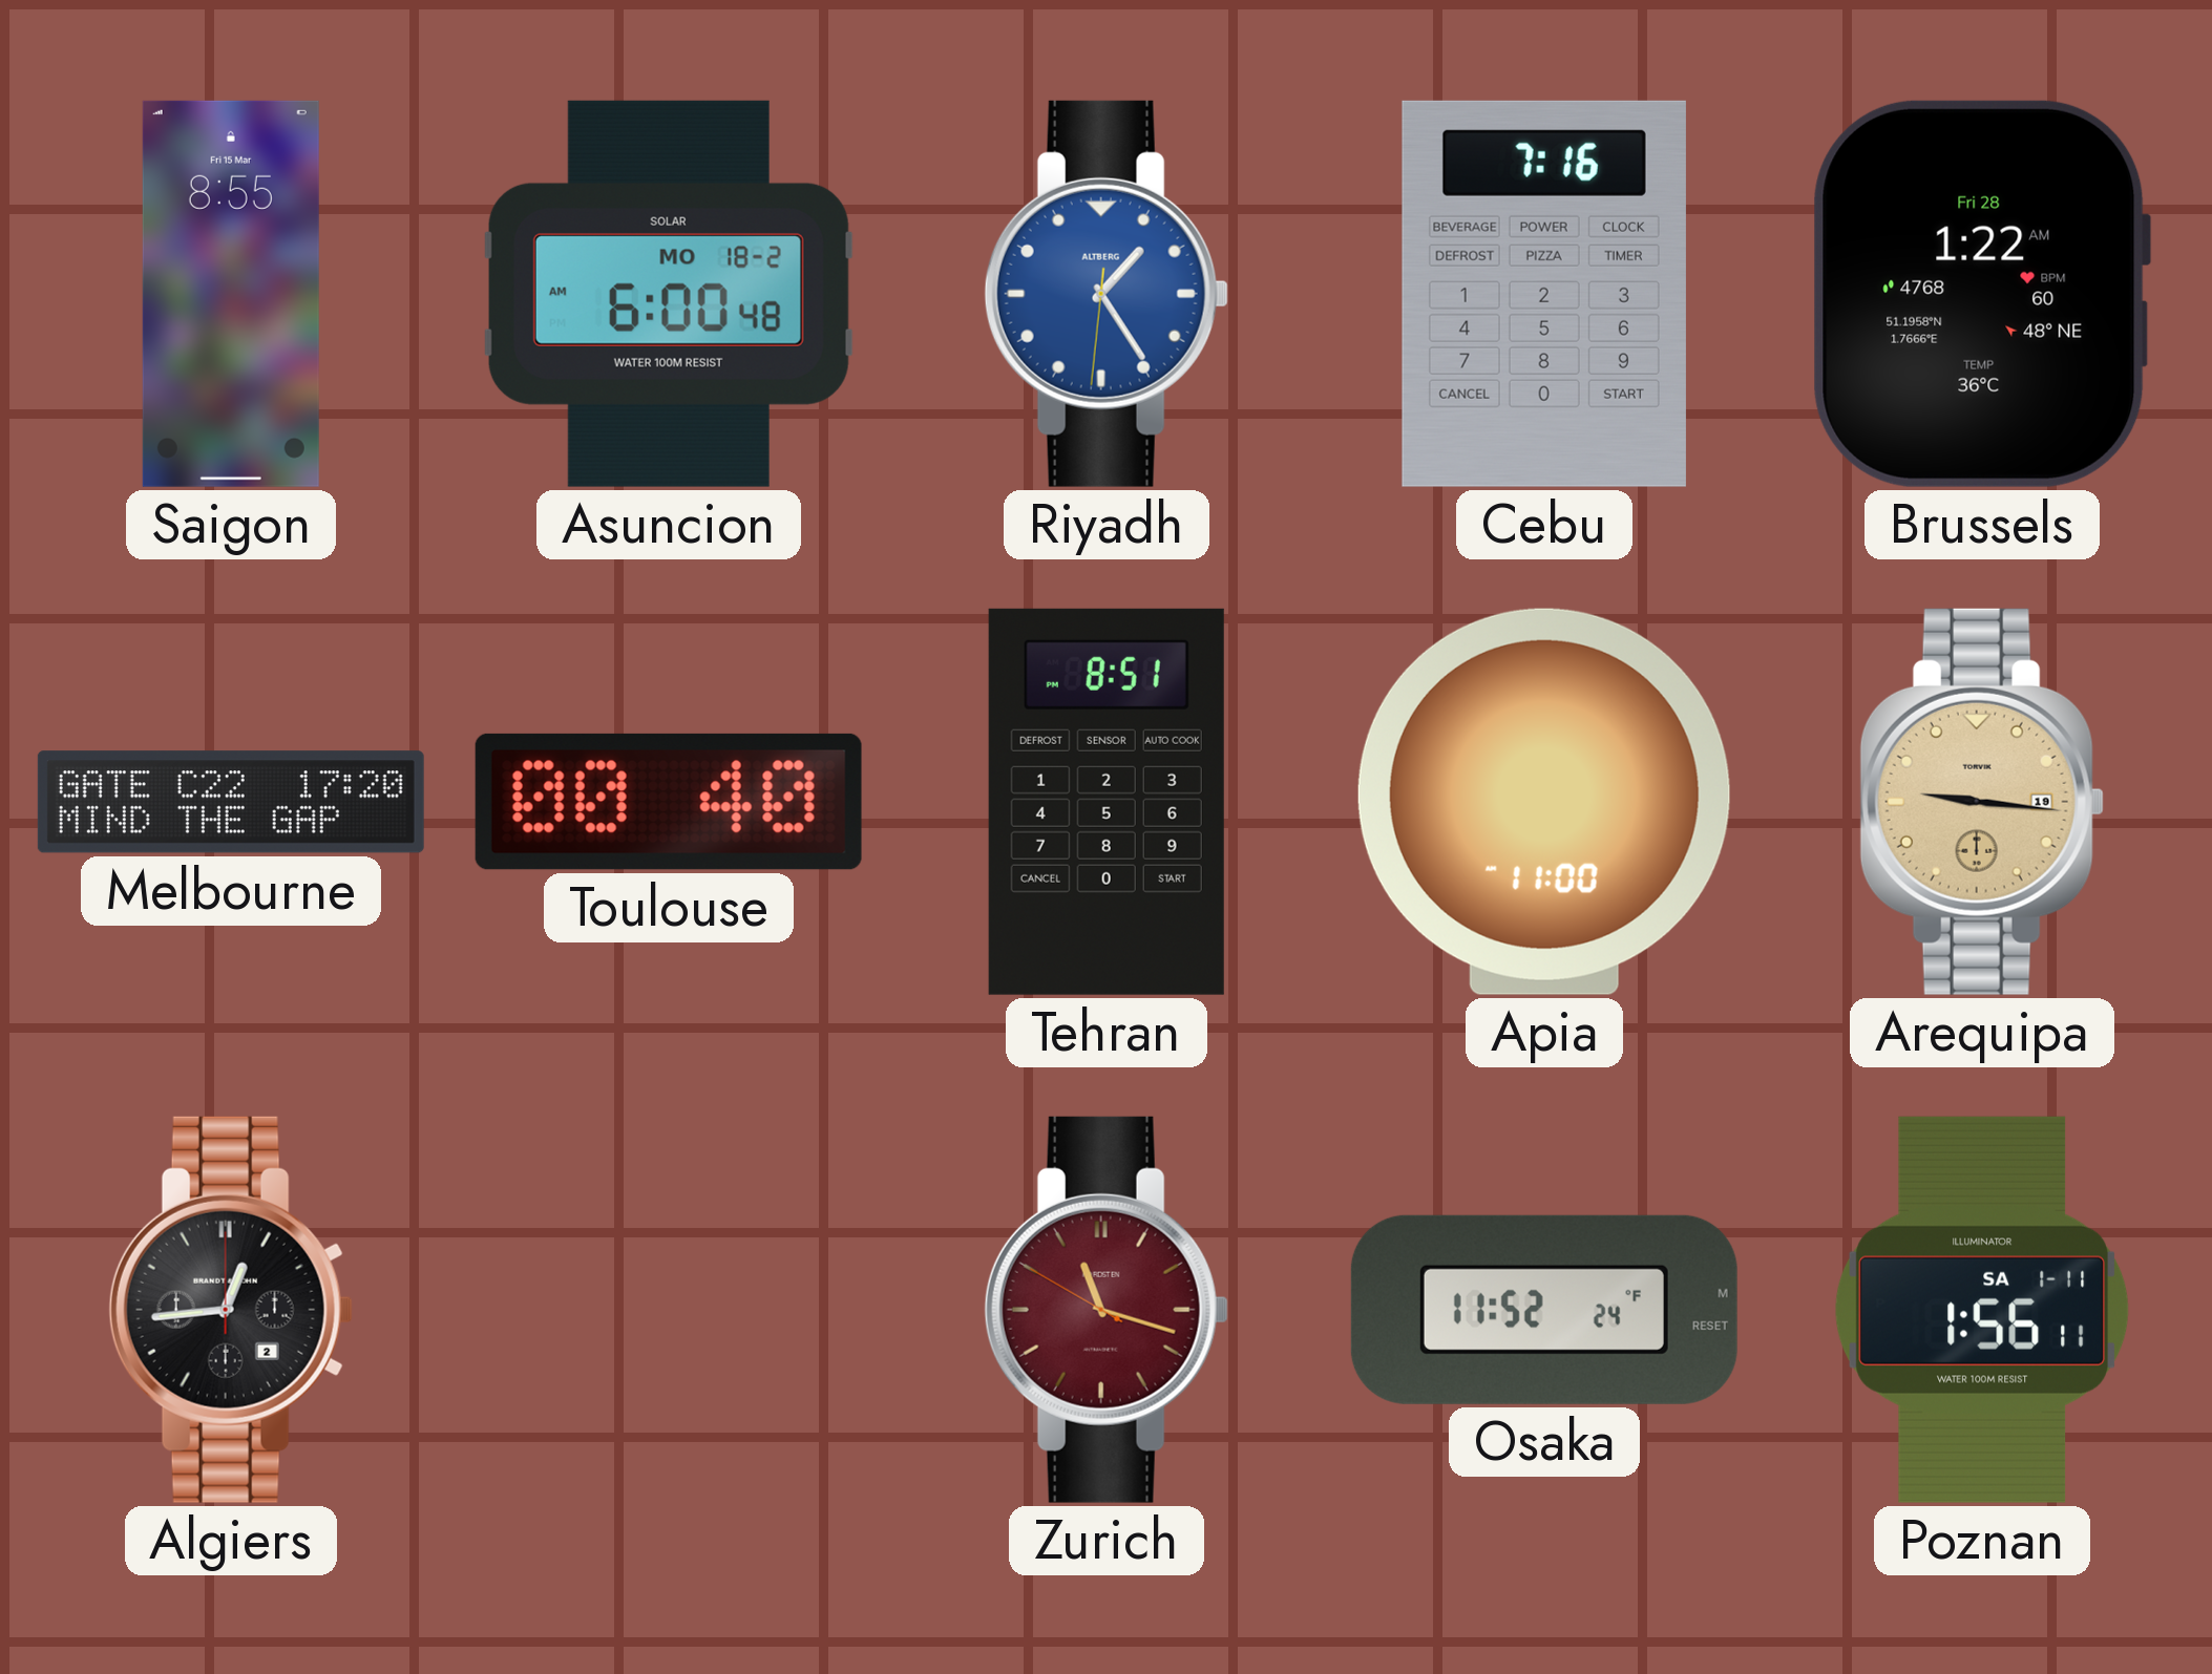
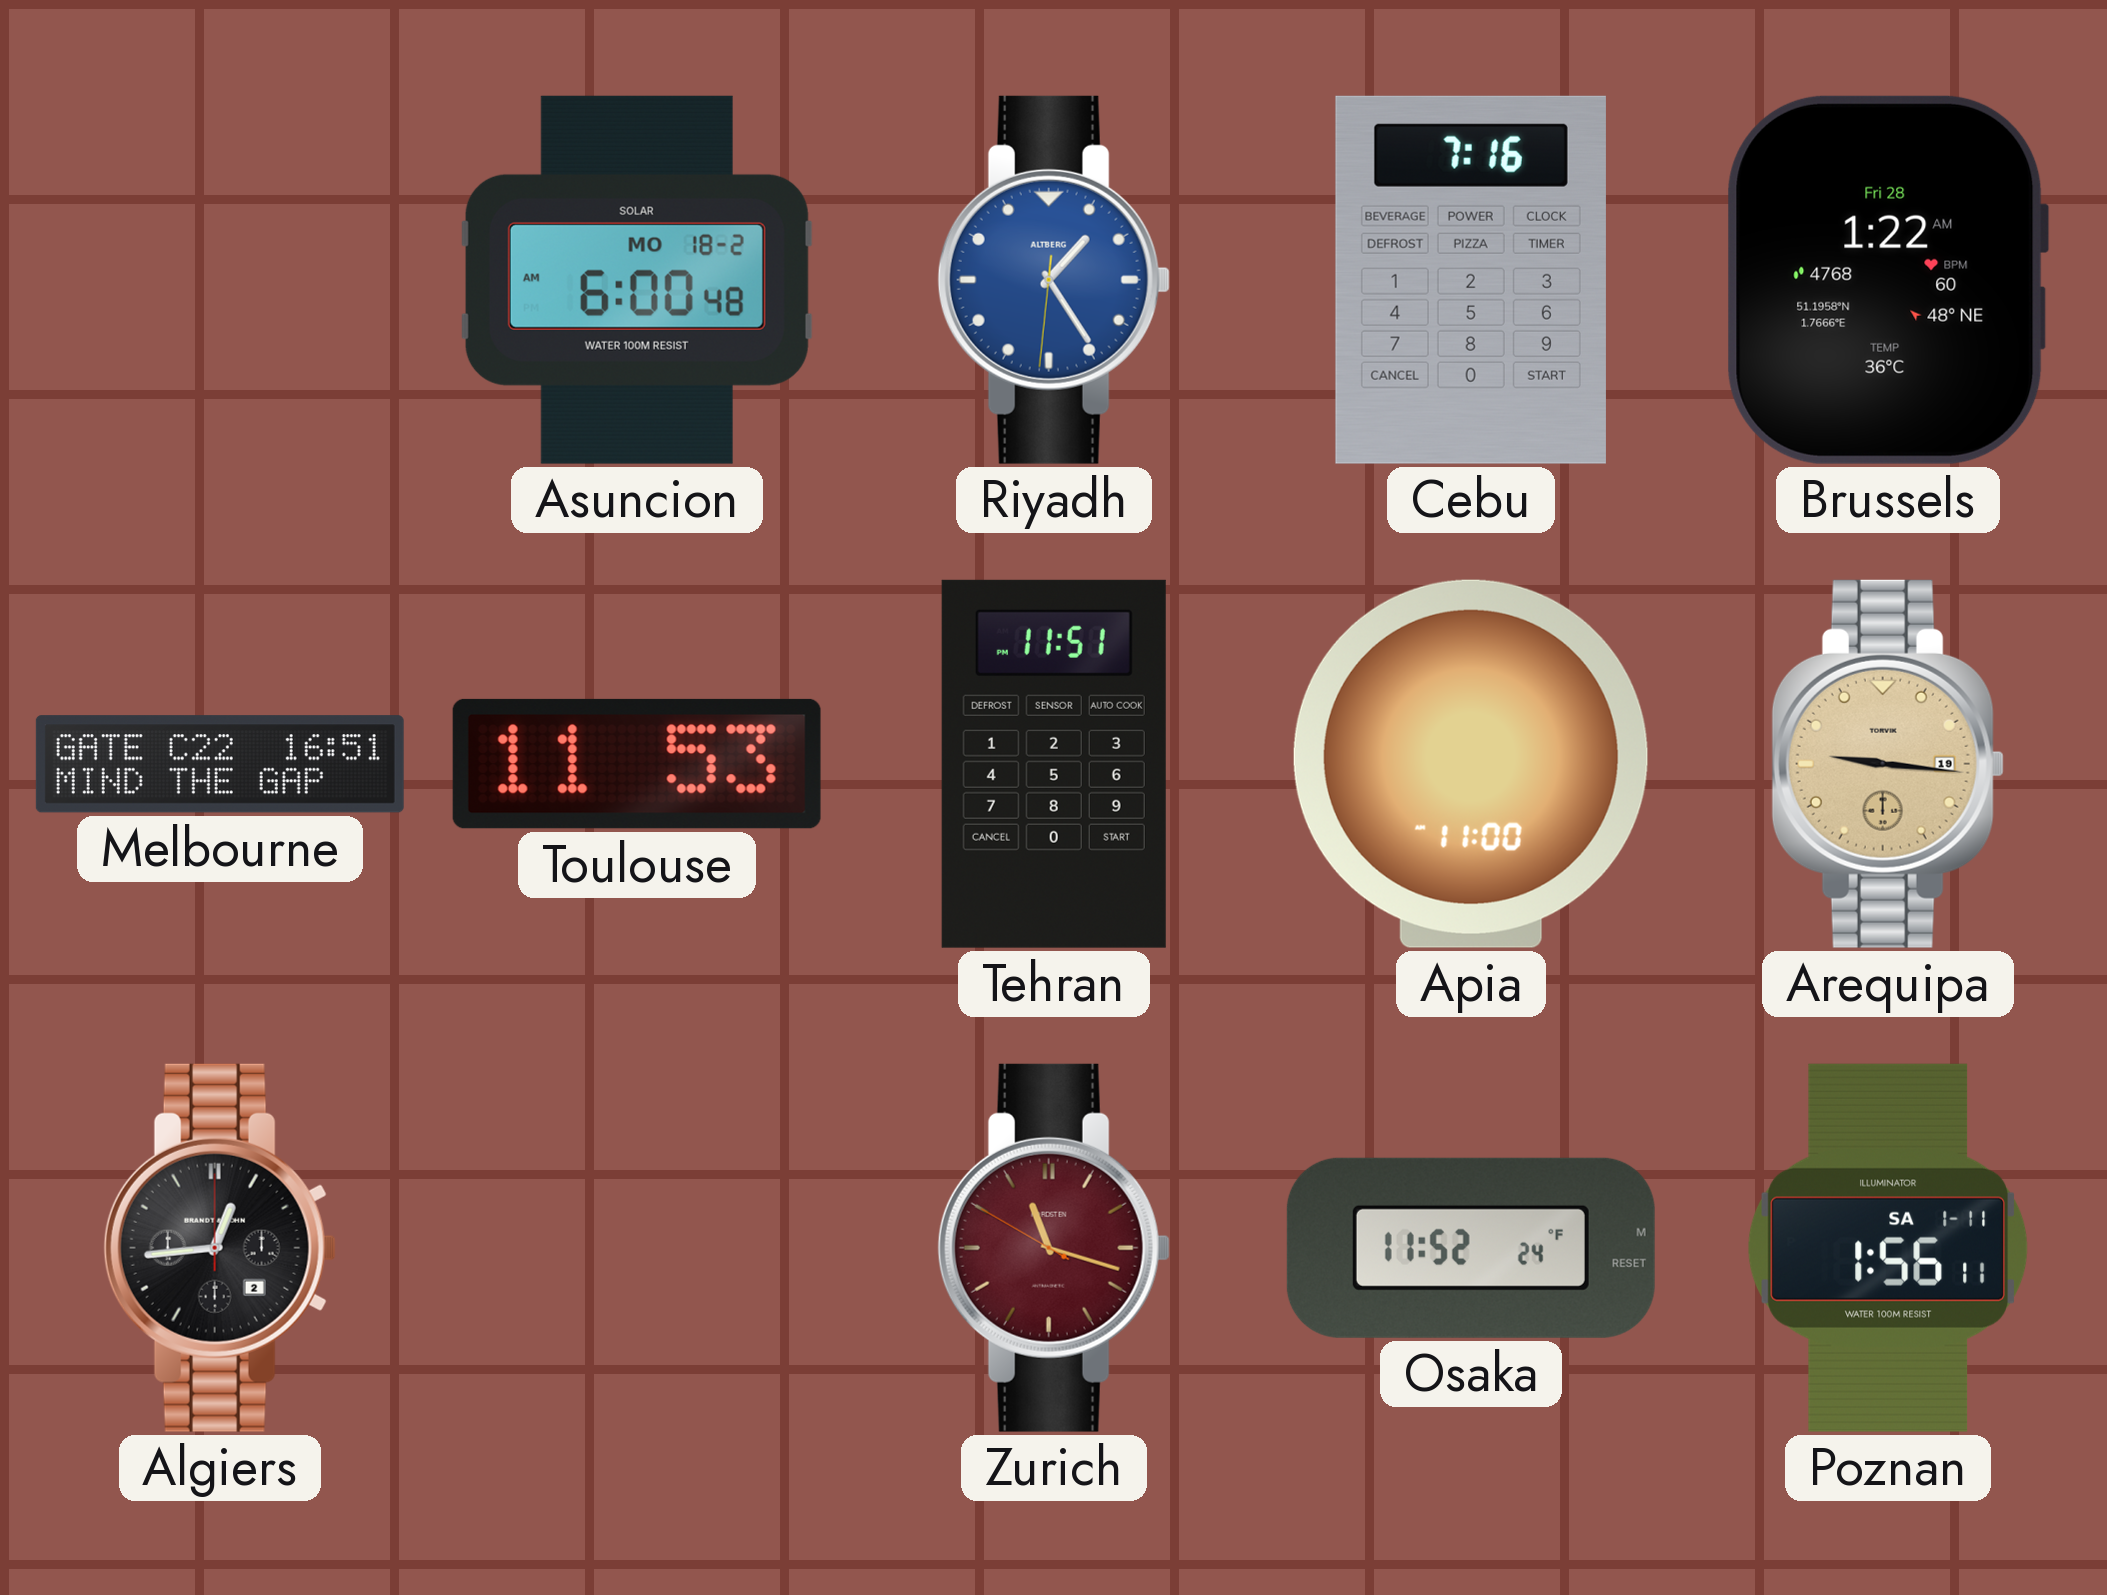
Saigon: 8:55 -> none
Melbourne: 17:20 -> 16:51
Toulouse: 00:40 -> 11:53
Tehran: 8:51 -> 11:51
